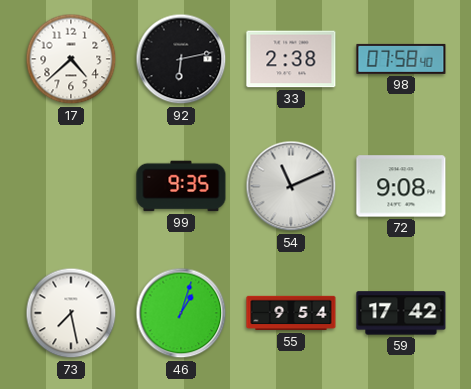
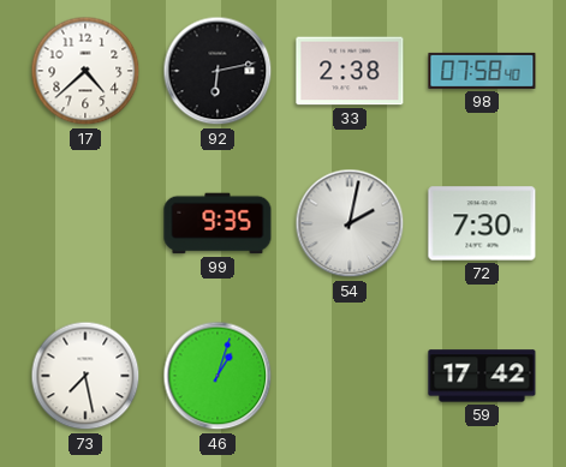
54: 11:11 -> 2:02
72: 9:08 -> 7:30
55: 9:54 -> none
